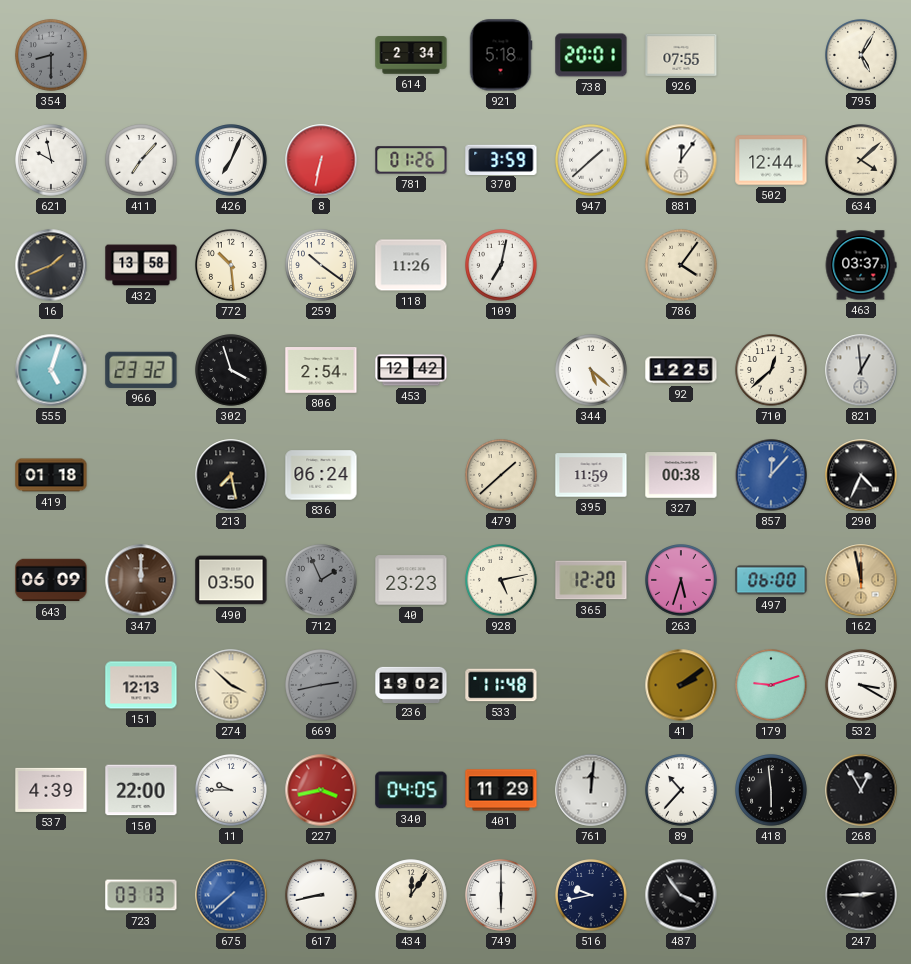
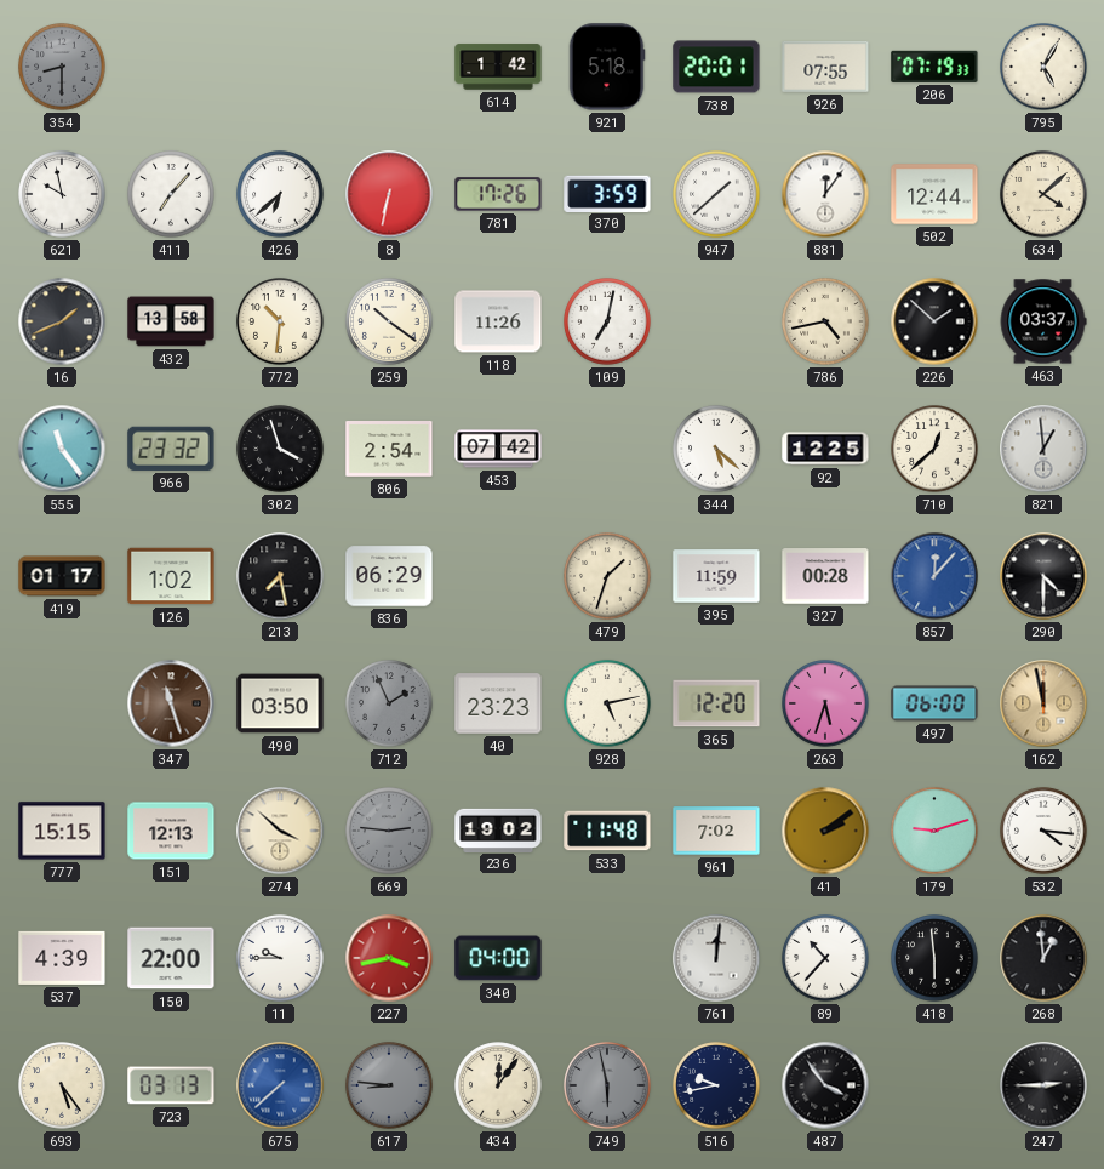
614: 2:34 -> 1:42
206: none -> 07:19
426: 7:04 -> 6:38
781: 01:26 -> 17:26
772: 10:29 -> 10:31
786: 4:06 -> 4:43
226: none -> 1:52
555: 5:03 -> 11:24
453: 12:42 -> 07:42
419: 01:18 -> 01:17
126: none -> 1:02
836: 06:24 -> 06:29
479: 1:38 -> 1:33
327: 00:38 -> 00:28
290: 4:34 -> 4:30
643: 06:09 -> none
347: 12:00 -> 11:27
777: none -> 15:15
669: 2:43 -> 2:46
961: none -> 7:02
532: 3:20 -> 4:16
340: 04:05 -> 04:00
401: 11:29 -> none
268: 12:55 -> 12:59
693: none -> 5:24
617: 8:43 -> 8:46
617 dial: white -> grey
749: 6:00 -> 5:58
749 dial: white -> grey
